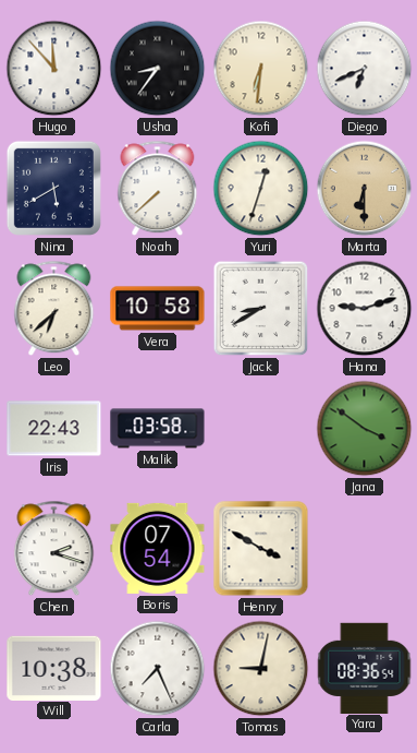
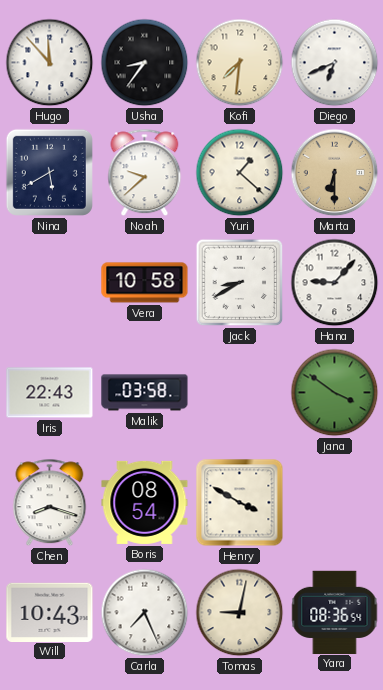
Kofi: 6:31 -> 7:31
Noah: 7:38 -> 9:38
Yuri: 12:33 -> 1:22
Leo: 6:38 -> none
Hana: 9:12 -> 9:07
Chen: 2:18 -> 8:18
Boris: 07:54 -> 08:54
Will: 10:38 -> 10:43
